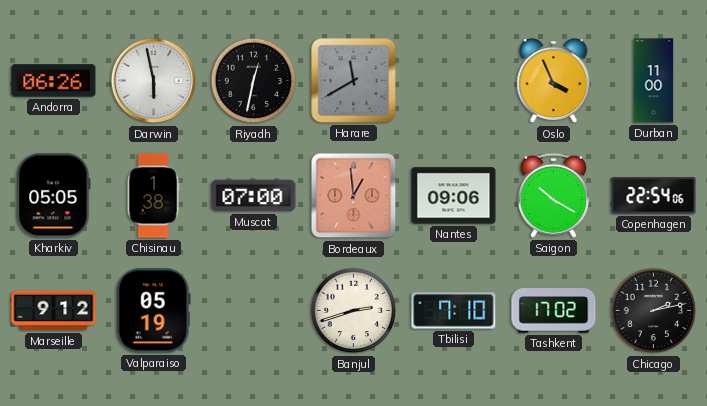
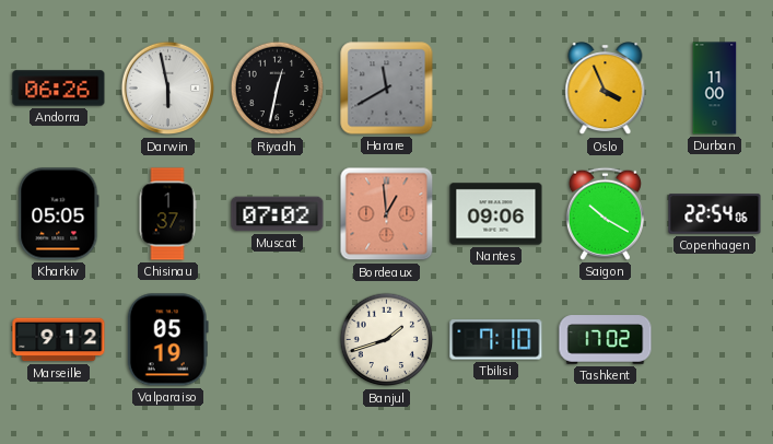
Chisinau: 1:38 -> 1:37
Muscat: 07:00 -> 07:02
Banjul: 2:42 -> 1:42
Chicago: 2:13 -> none
